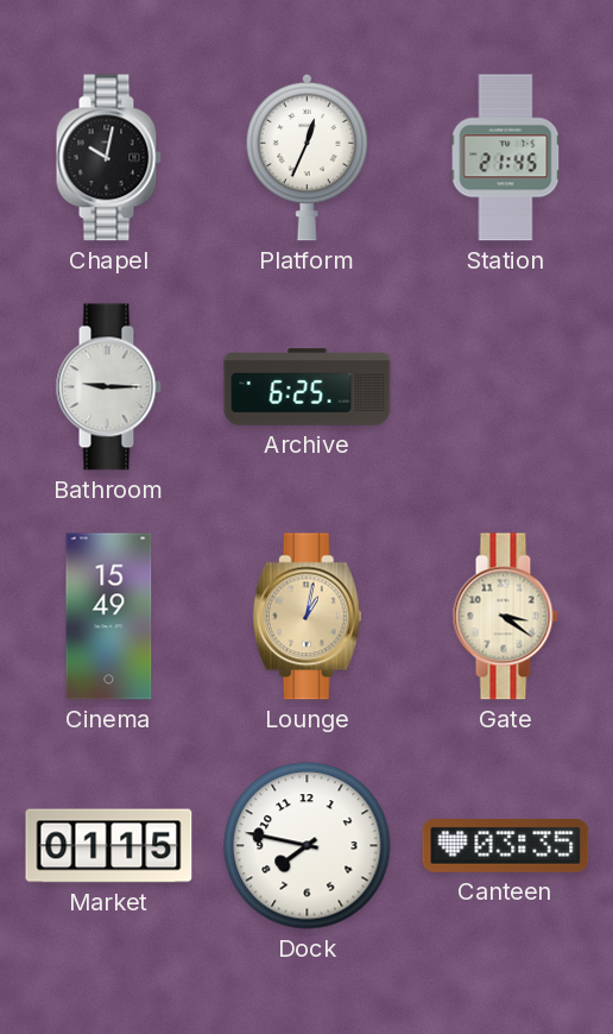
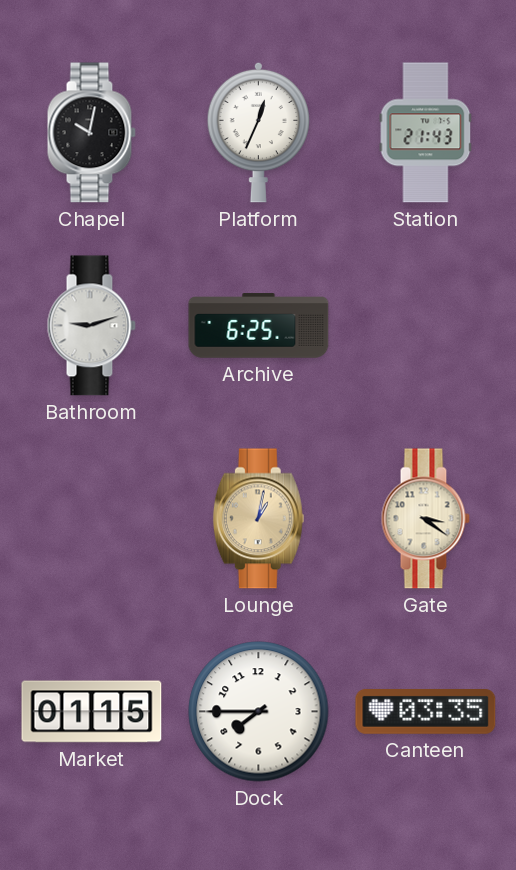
Station: 21:45 -> 21:43
Bathroom: 9:15 -> 9:12
Cinema: 15:49 -> none
Dock: 7:47 -> 7:45
